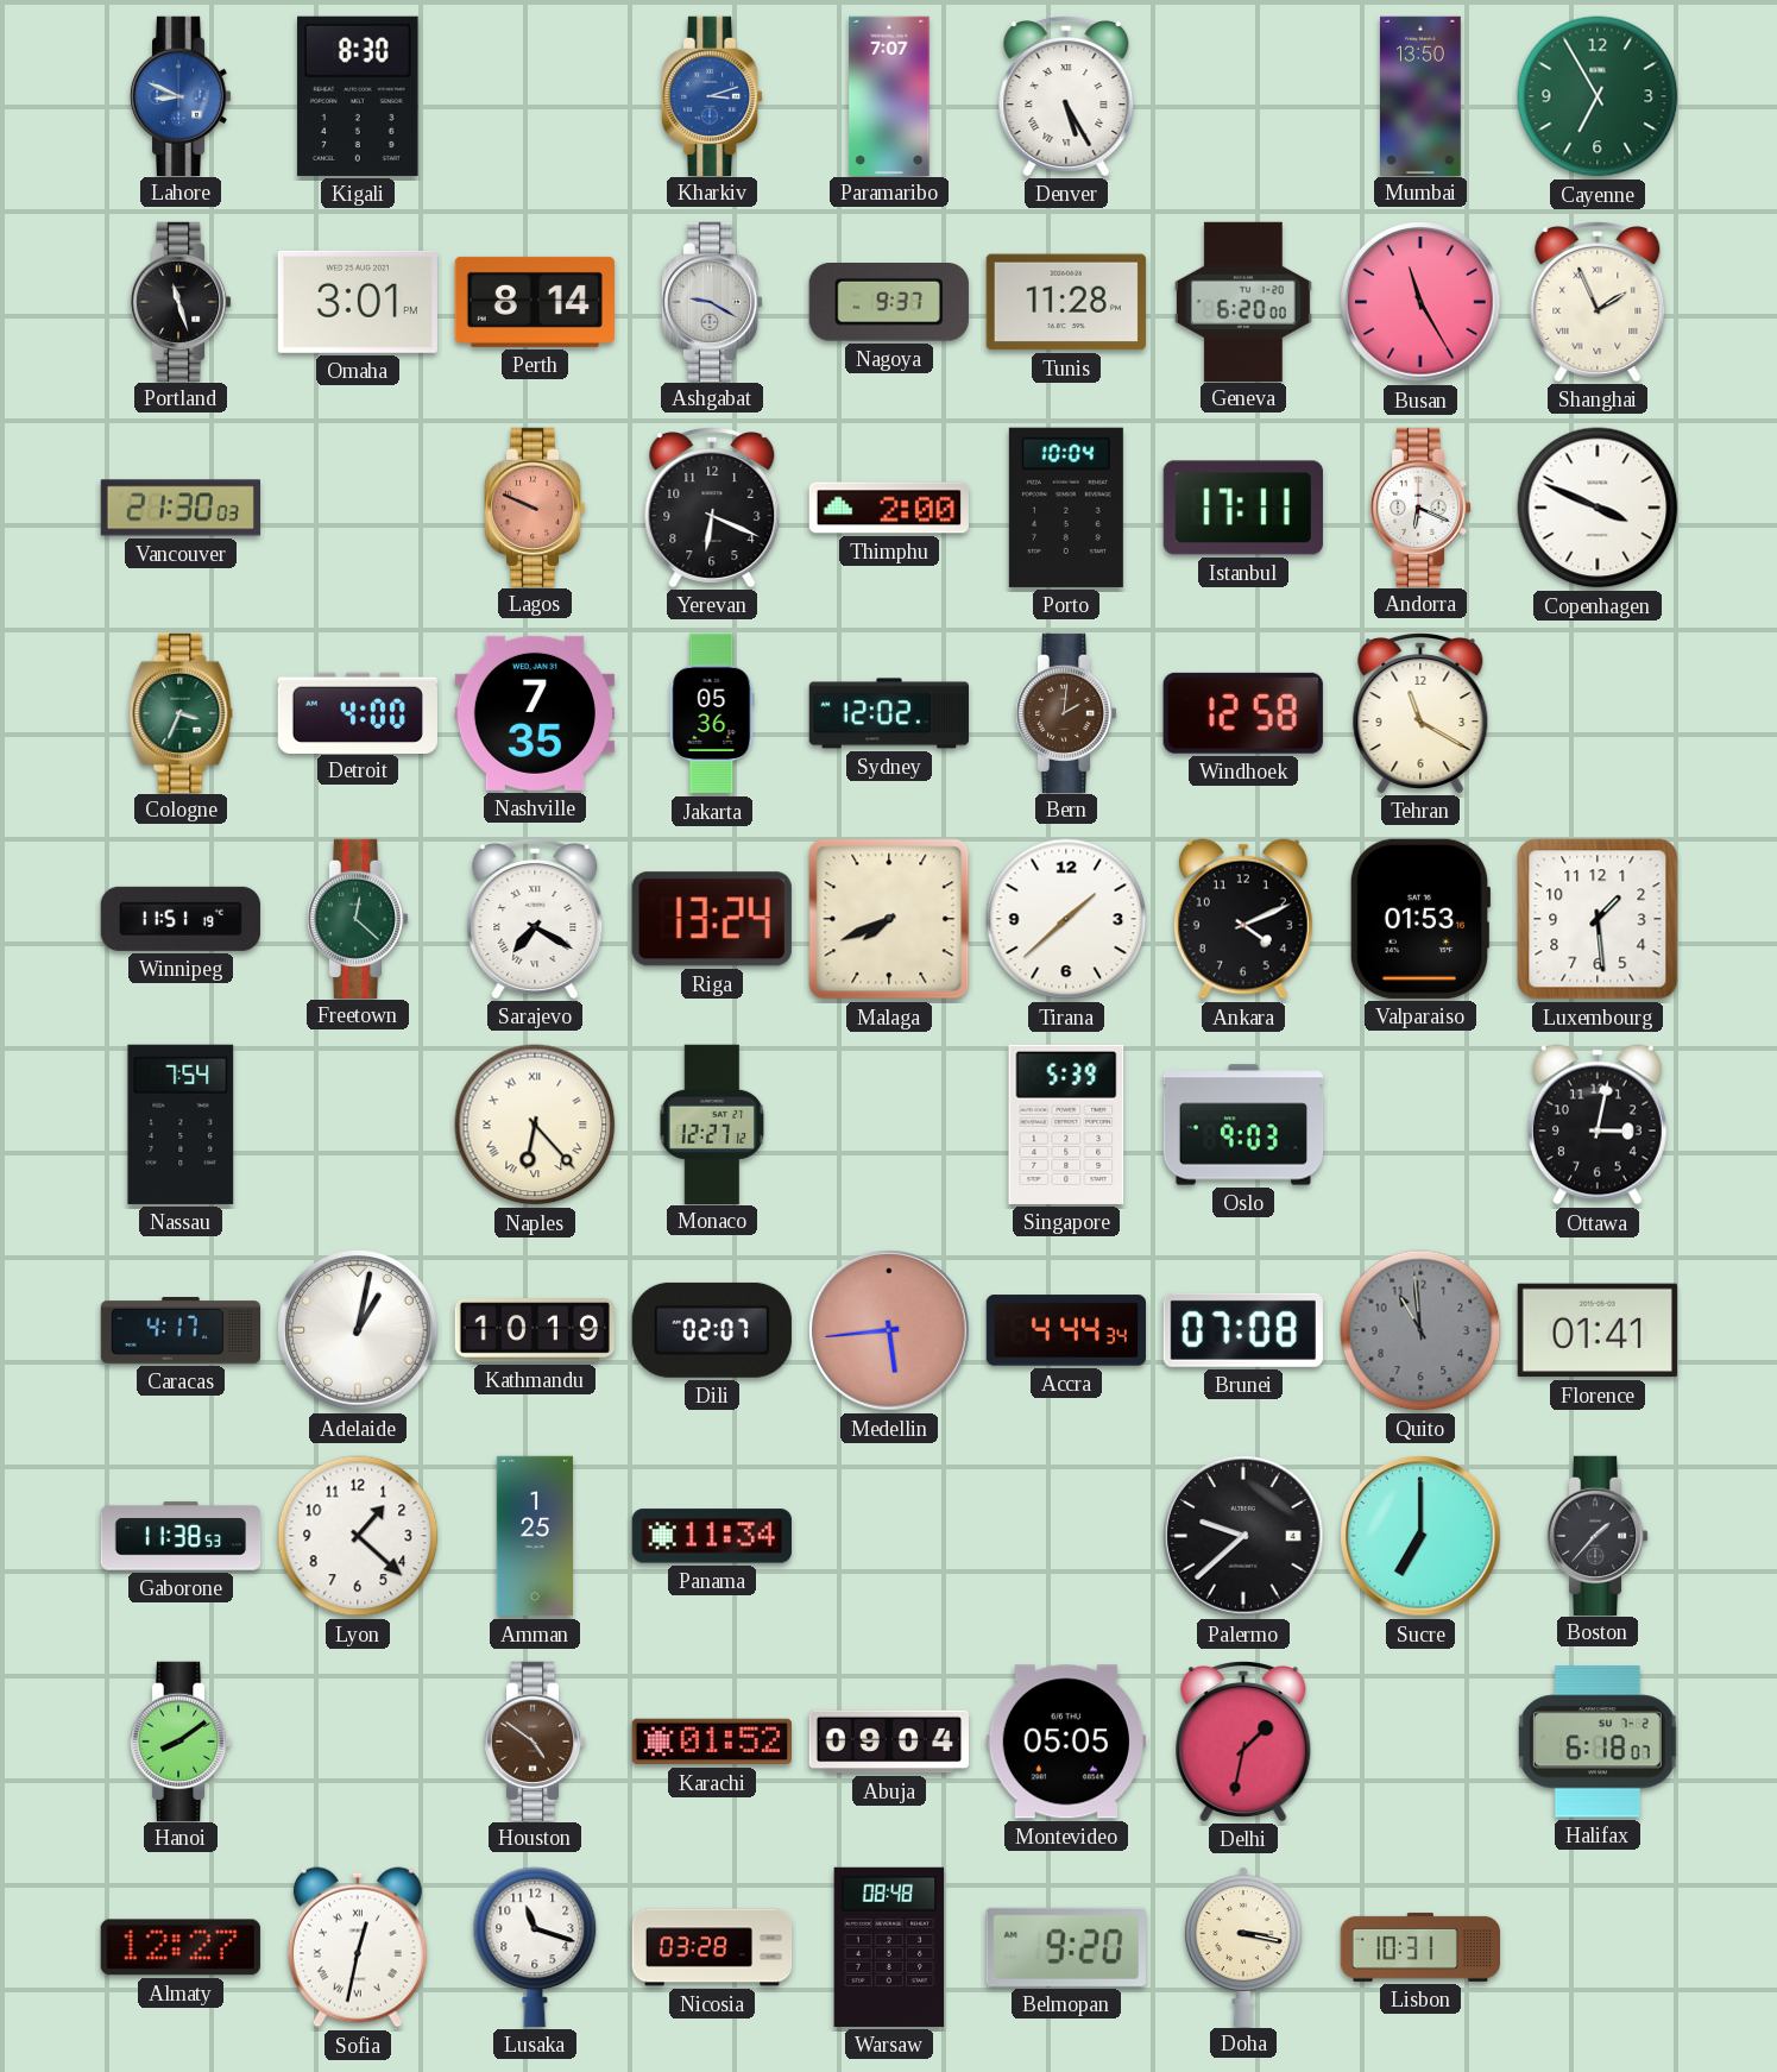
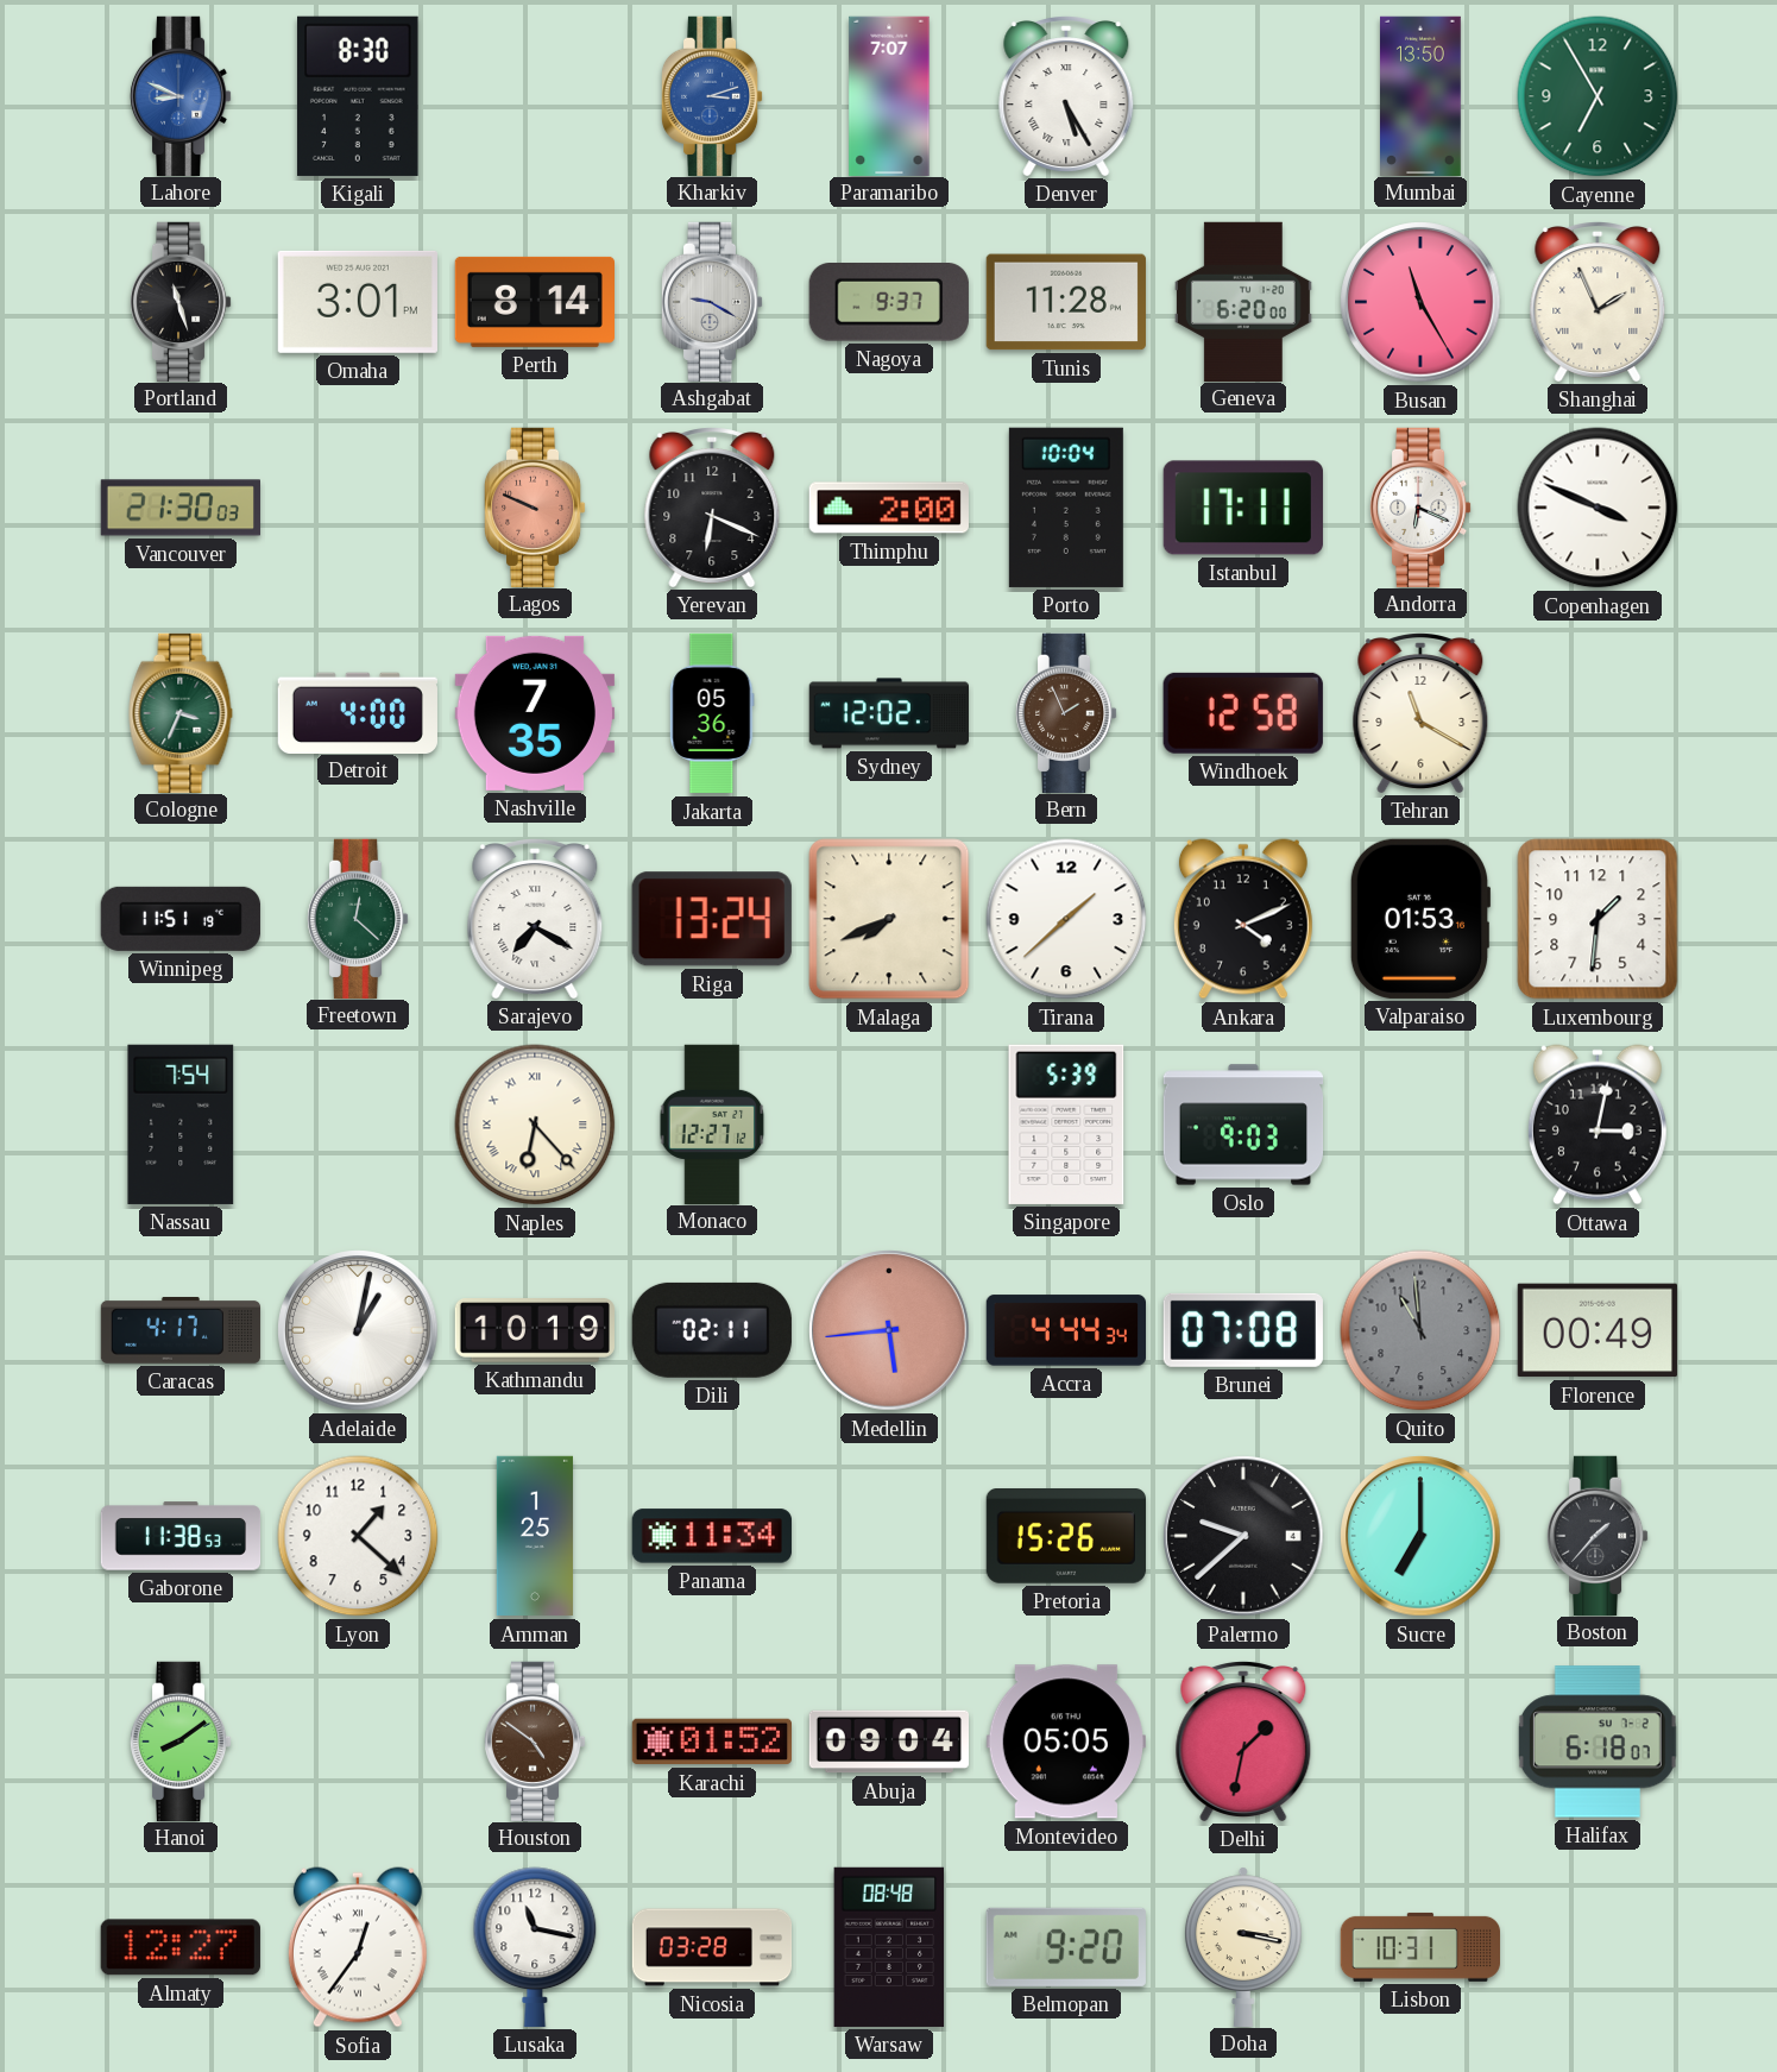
Bern: 2:01 -> 1:56
Luxembourg: 1:29 -> 1:31
Dili: 02:07 -> 02:11
Florence: 01:41 -> 00:49
Pretoria: none -> 15:26
Sofia: 12:32 -> 12:36
Lusaka: 11:18 -> 11:17
